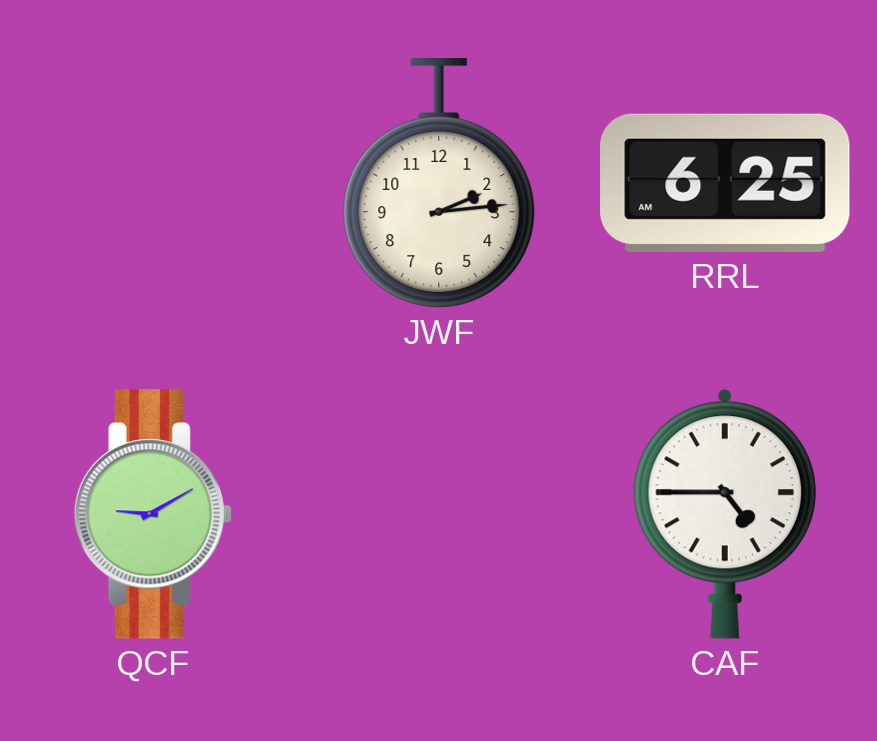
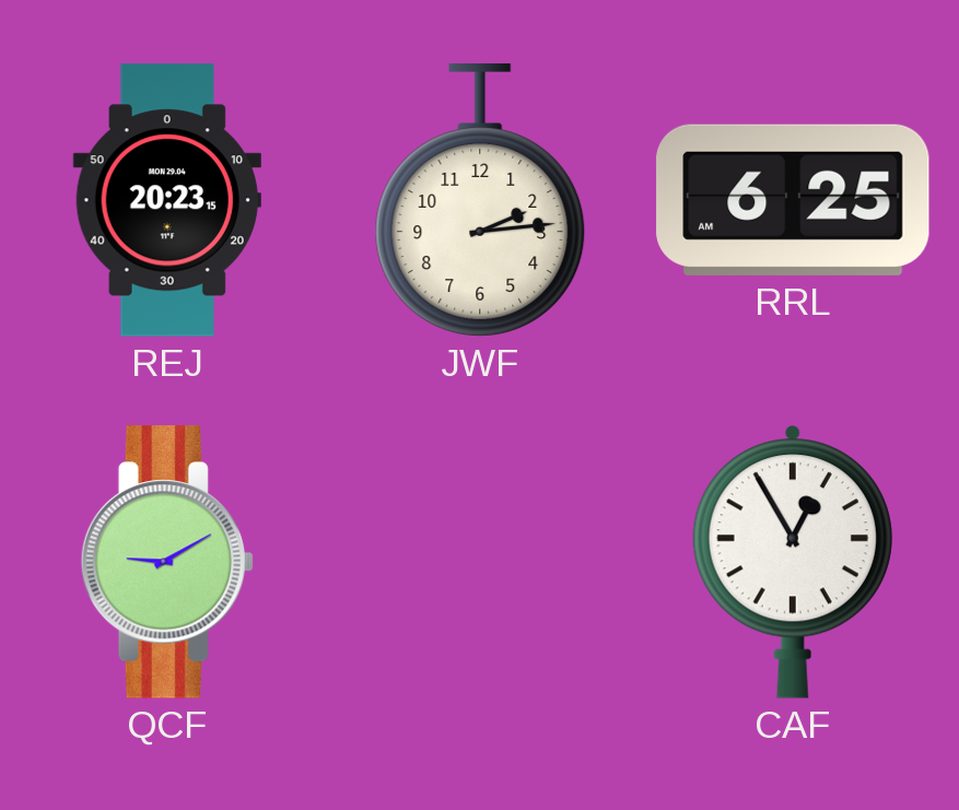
REJ: none -> 20:23
CAF: 4:45 -> 12:55
